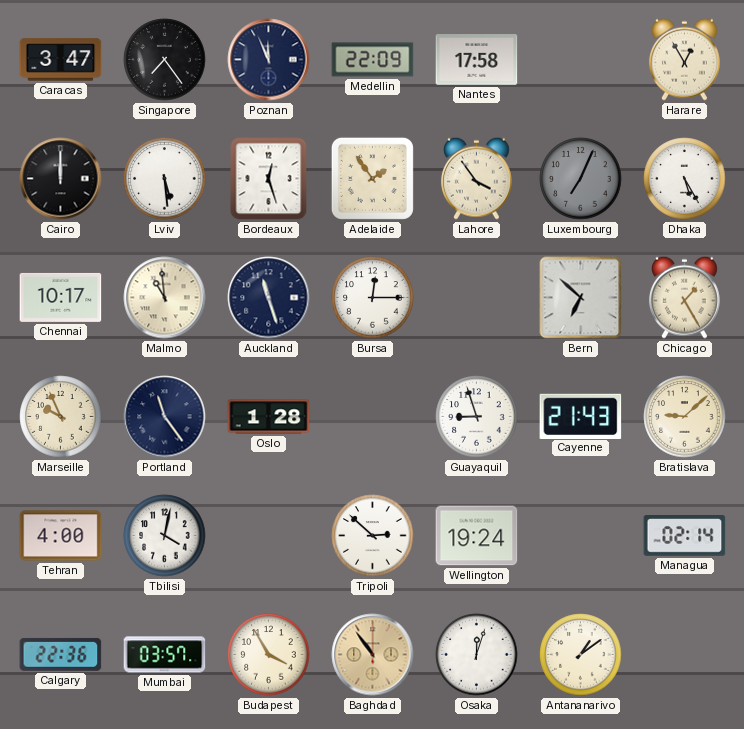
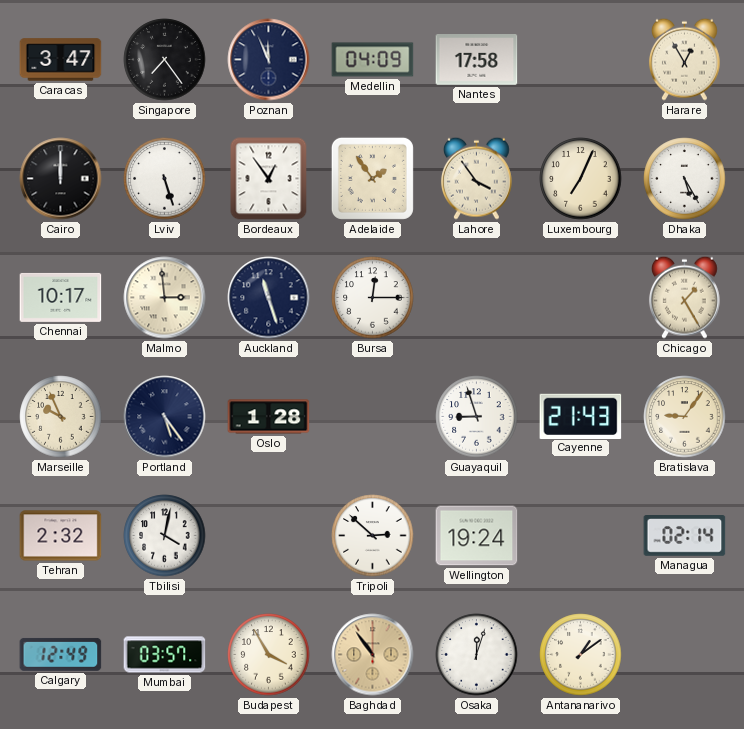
Medellin: 22:09 -> 04:09
Lviv: 5:29 -> 5:27
Bordeaux: 12:27 -> 12:54
Luxembourg dial: grey -> cream
Malmo: 10:59 -> 2:59
Bern: 6:52 -> none
Portland: 11:24 -> 5:24
Bratislava: 9:08 -> 9:06
Tehran: 4:00 -> 2:32
Calgary: 22:36 -> 12:49
